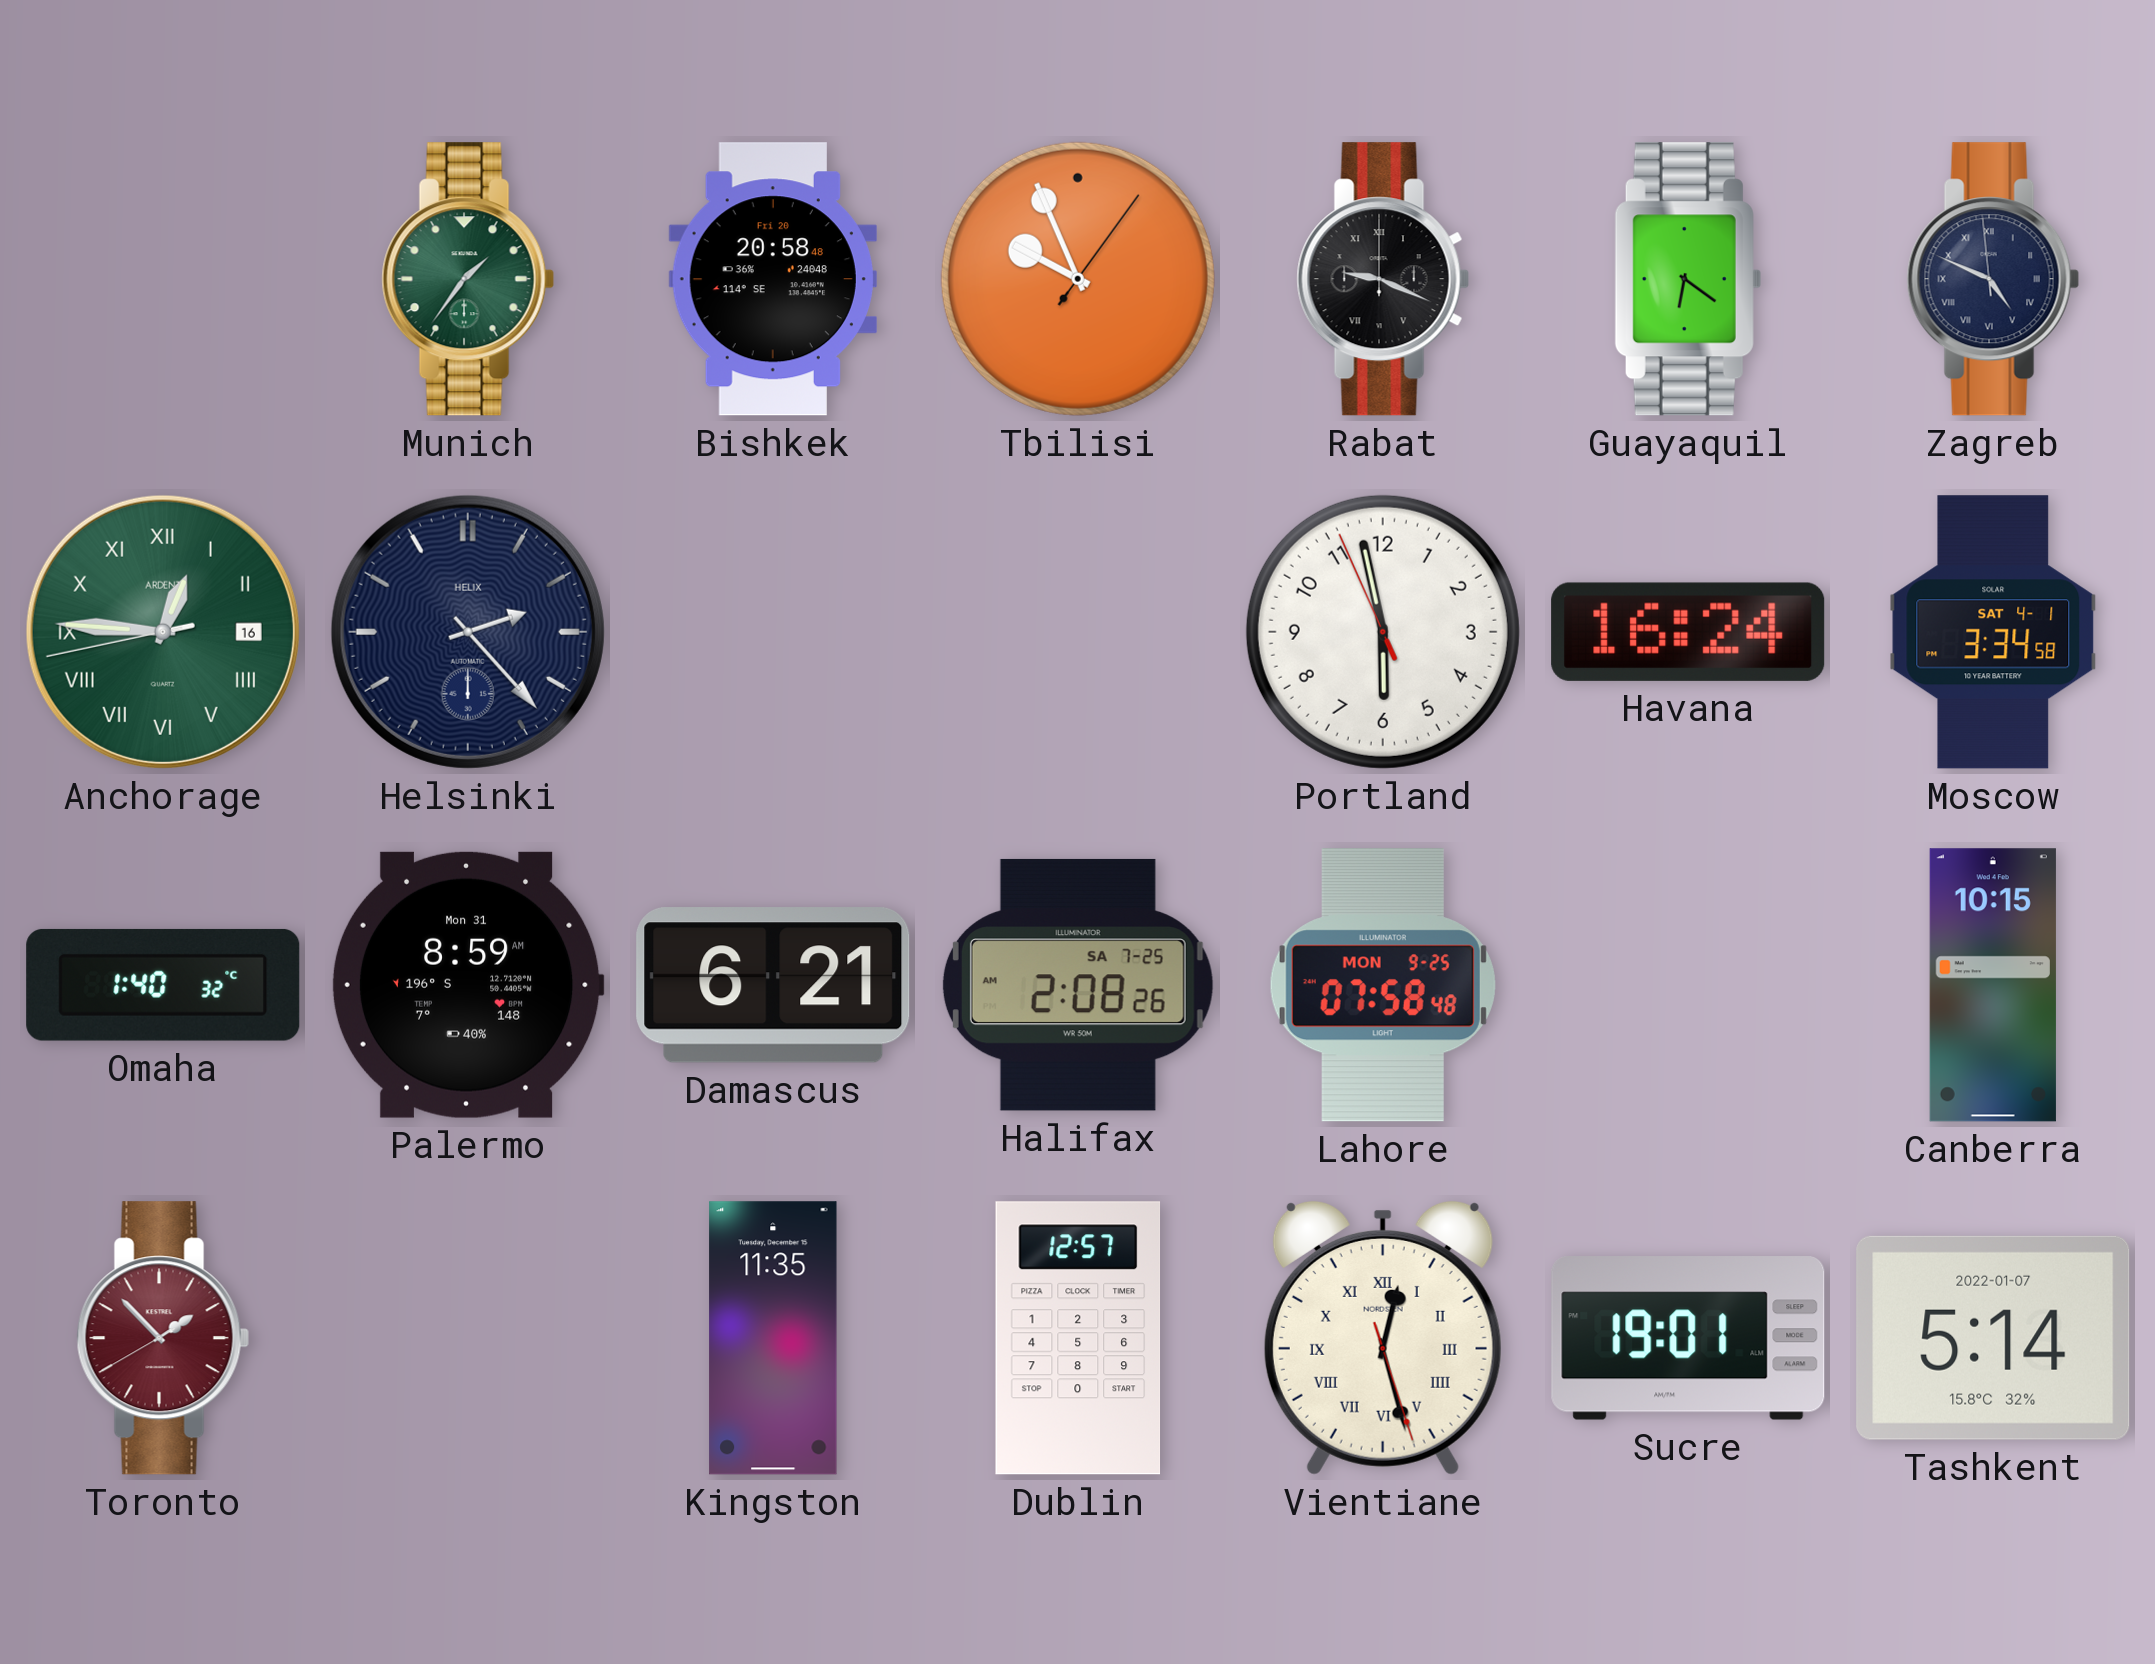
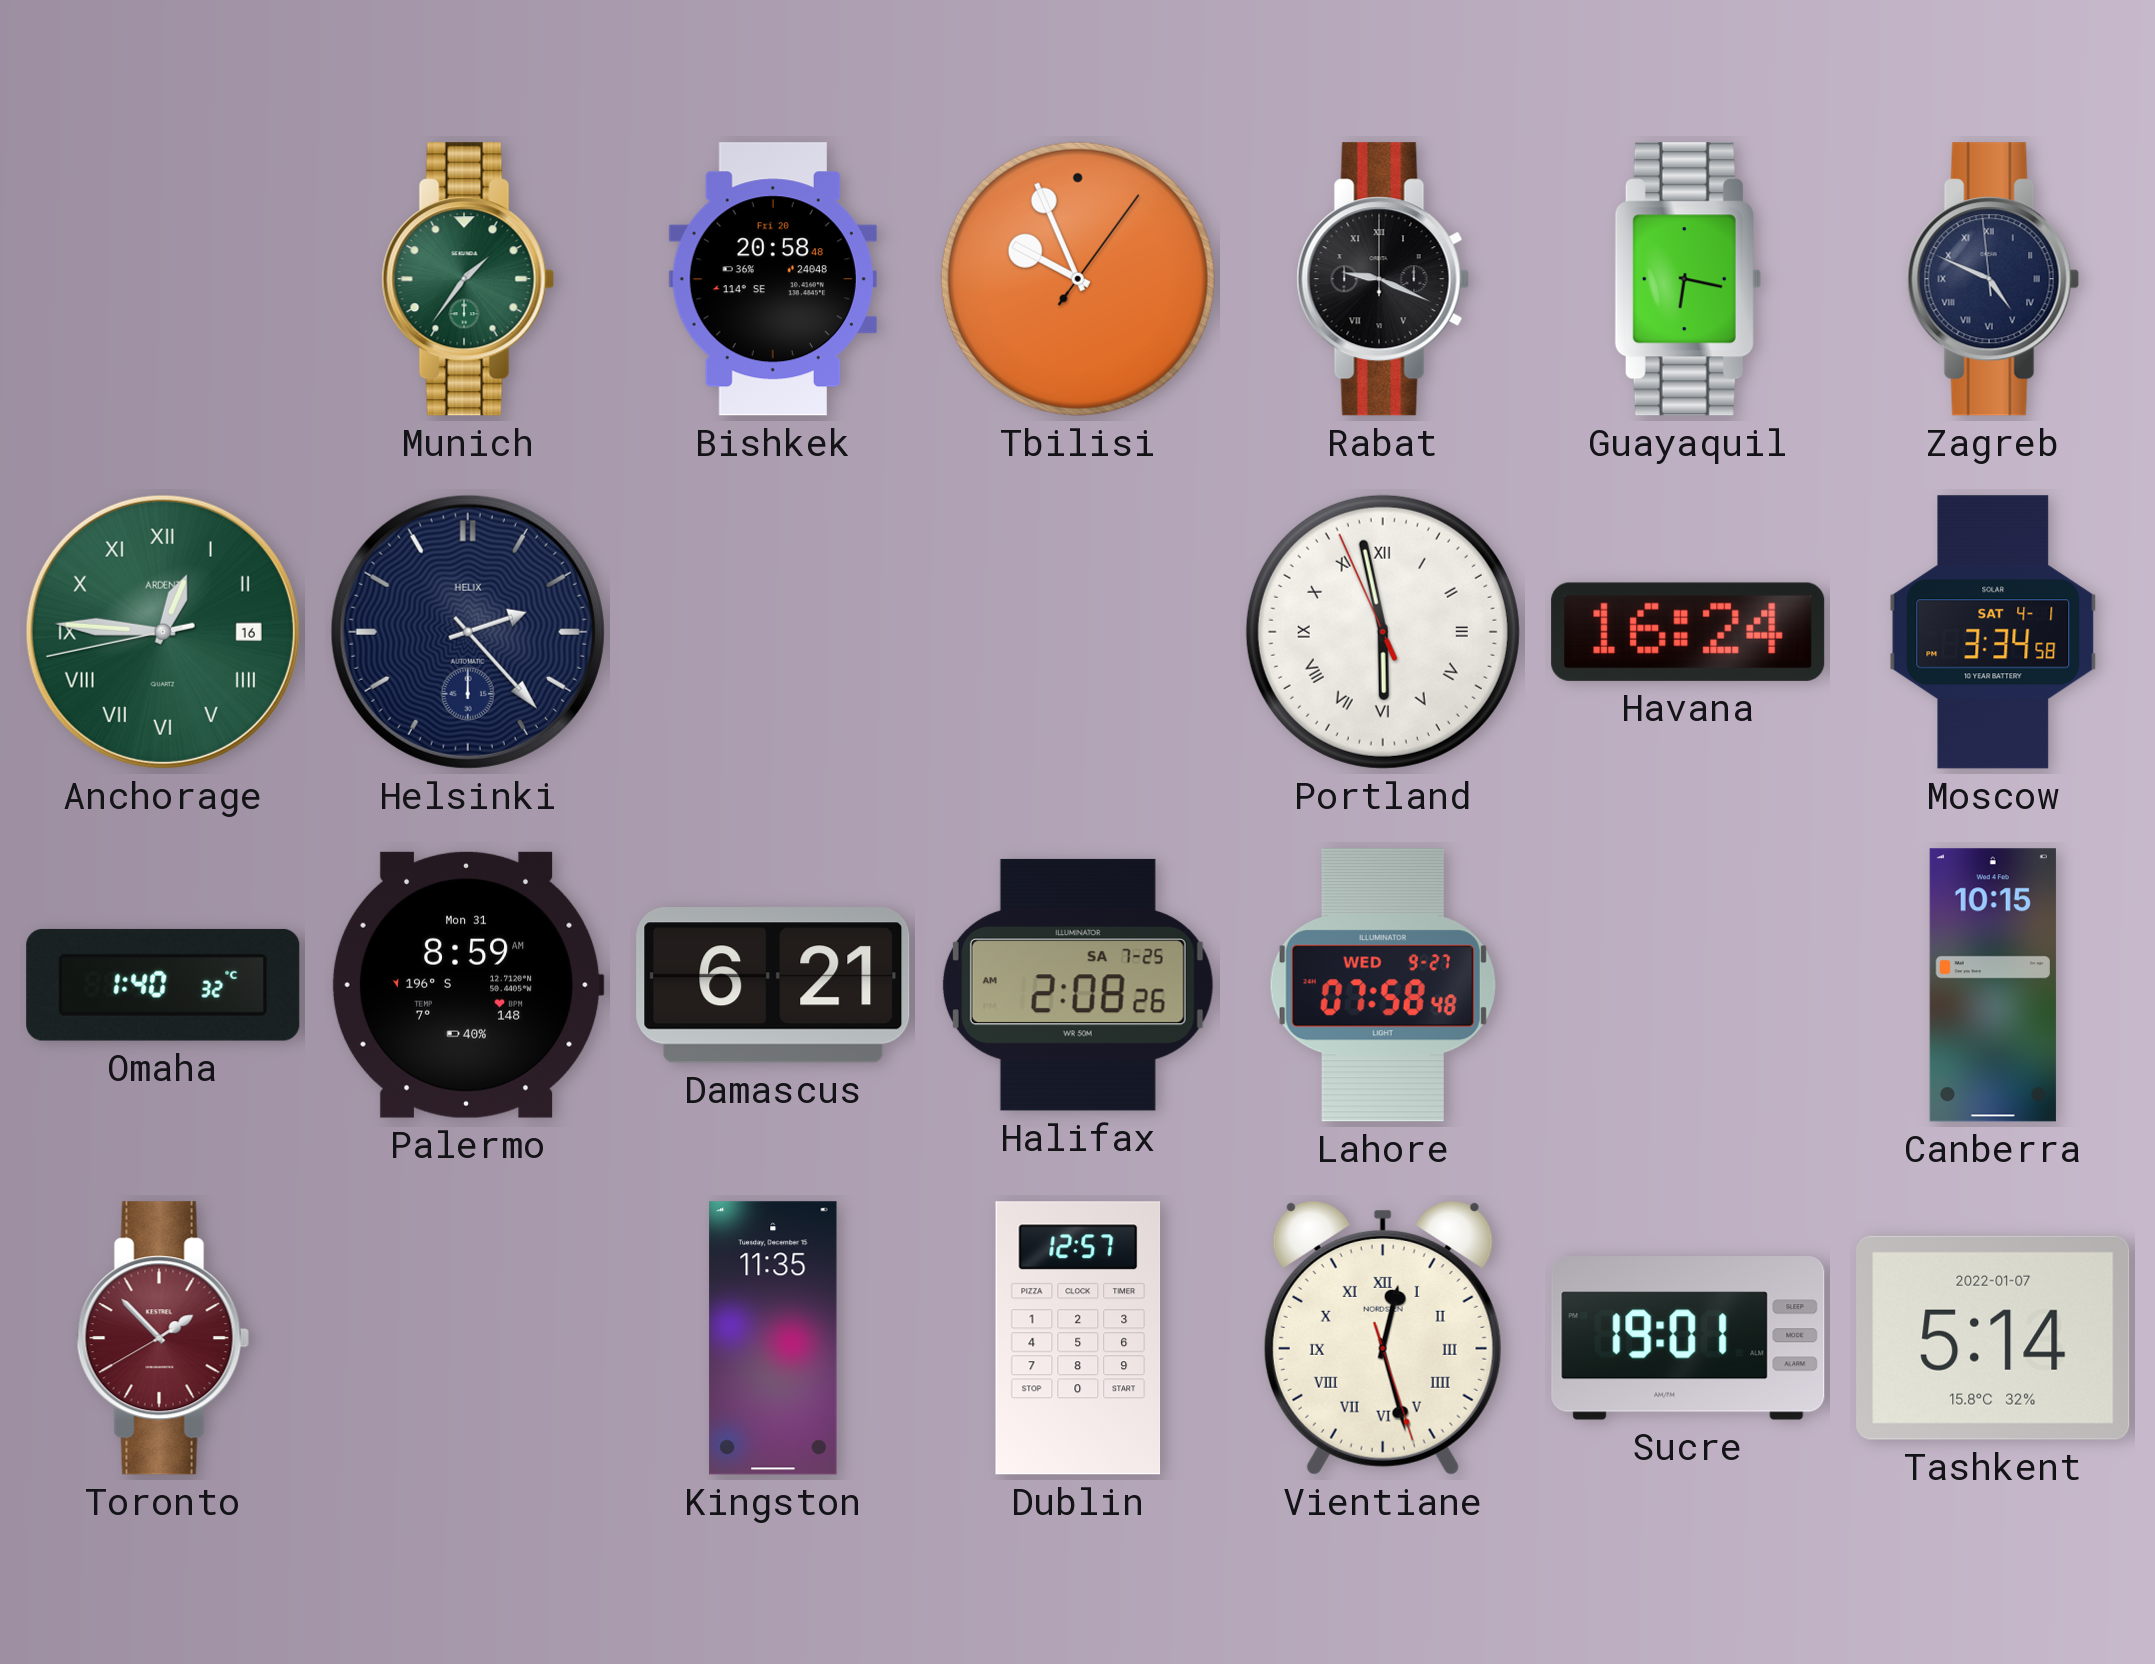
Guayaquil: 6:21 -> 6:17
Portland numerals: Arabic -> Roman
Lahore date: MON 9-25 -> WED 9-27
